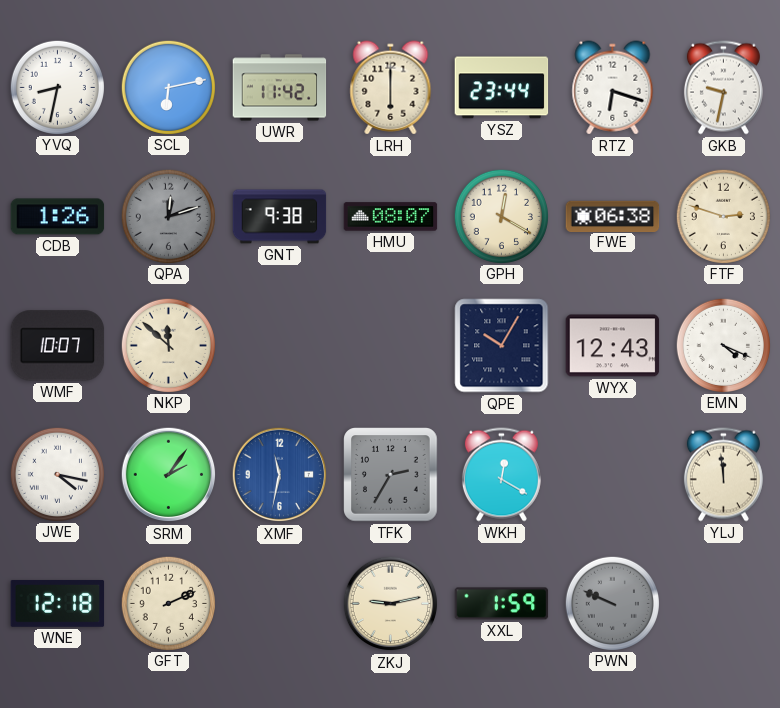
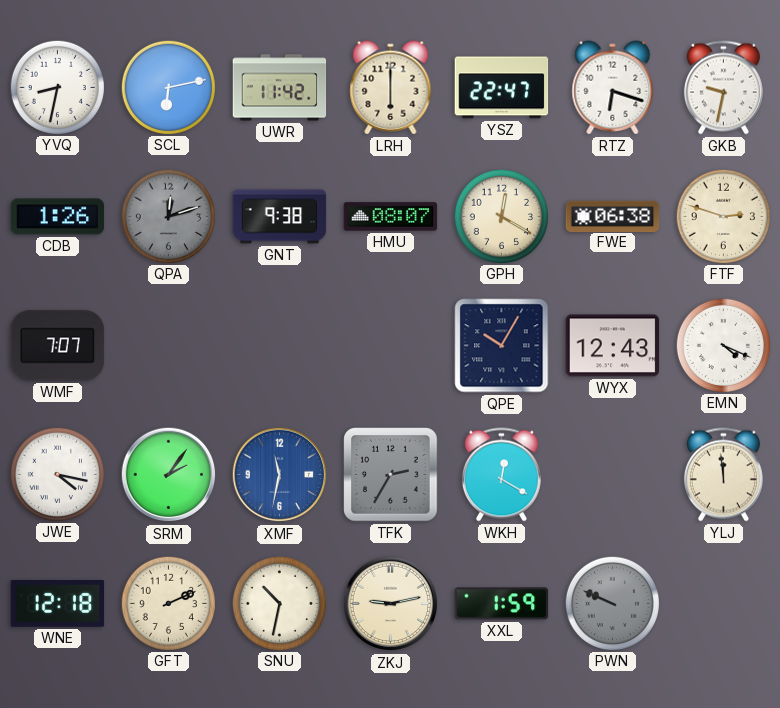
YSZ: 23:44 -> 22:47
WMF: 10:07 -> 7:07
NKP: 11:52 -> none
SNU: none -> 10:32
